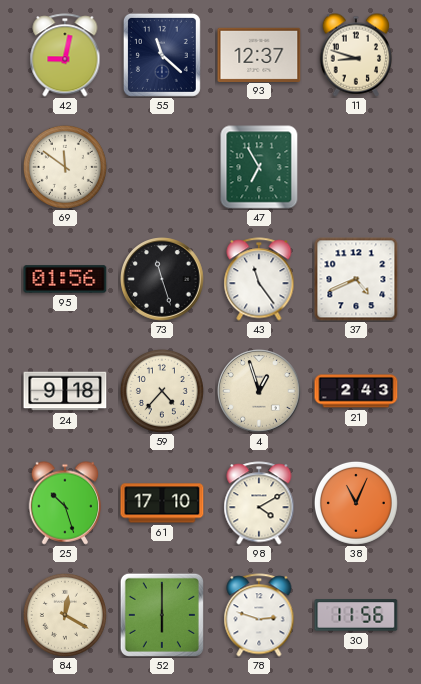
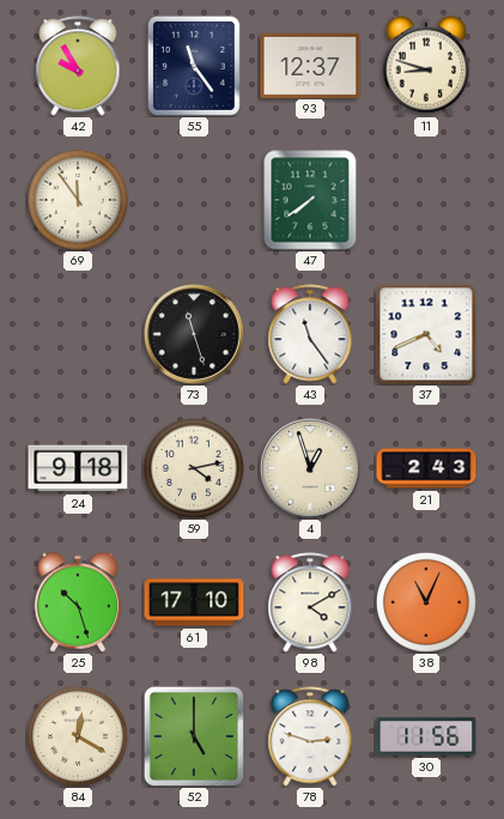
42: 9:02 -> 9:55
55: 11:22 -> 11:24
69: 11:51 -> 11:54
47: 6:55 -> 7:39
95: 01:56 -> none
59: 4:37 -> 4:13
52: 6:00 -> 5:00
